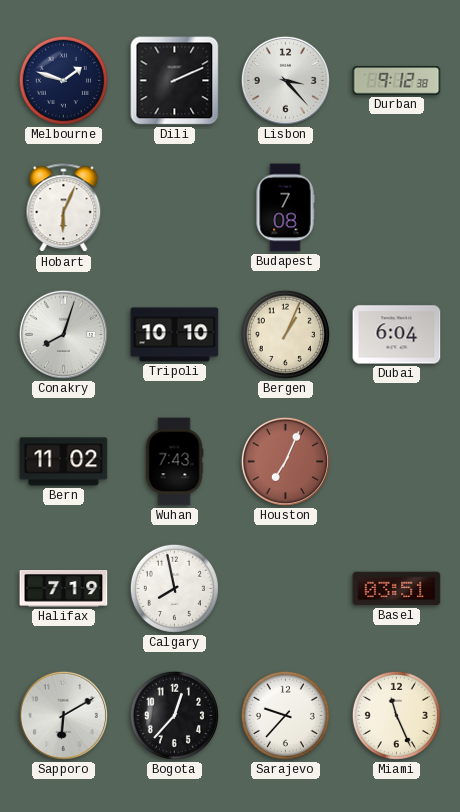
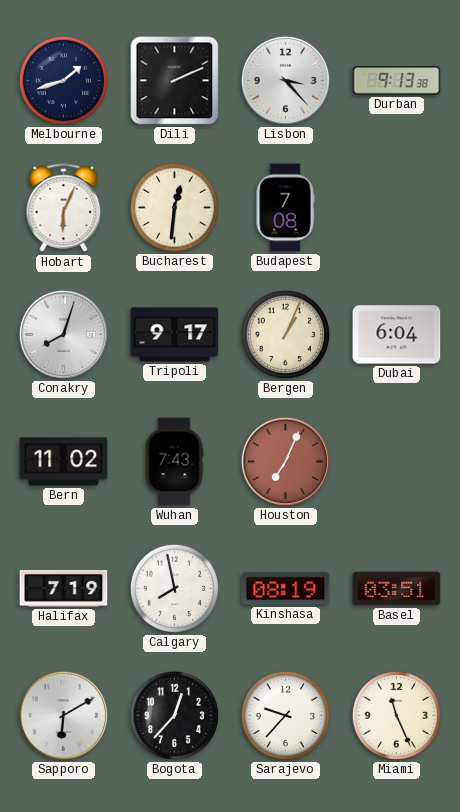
Melbourne: 1:48 -> 1:42
Durban: 9:12 -> 9:13
Bucharest: none -> 12:31
Tripoli: 10:10 -> 9:17
Kinshasa: none -> 08:19
